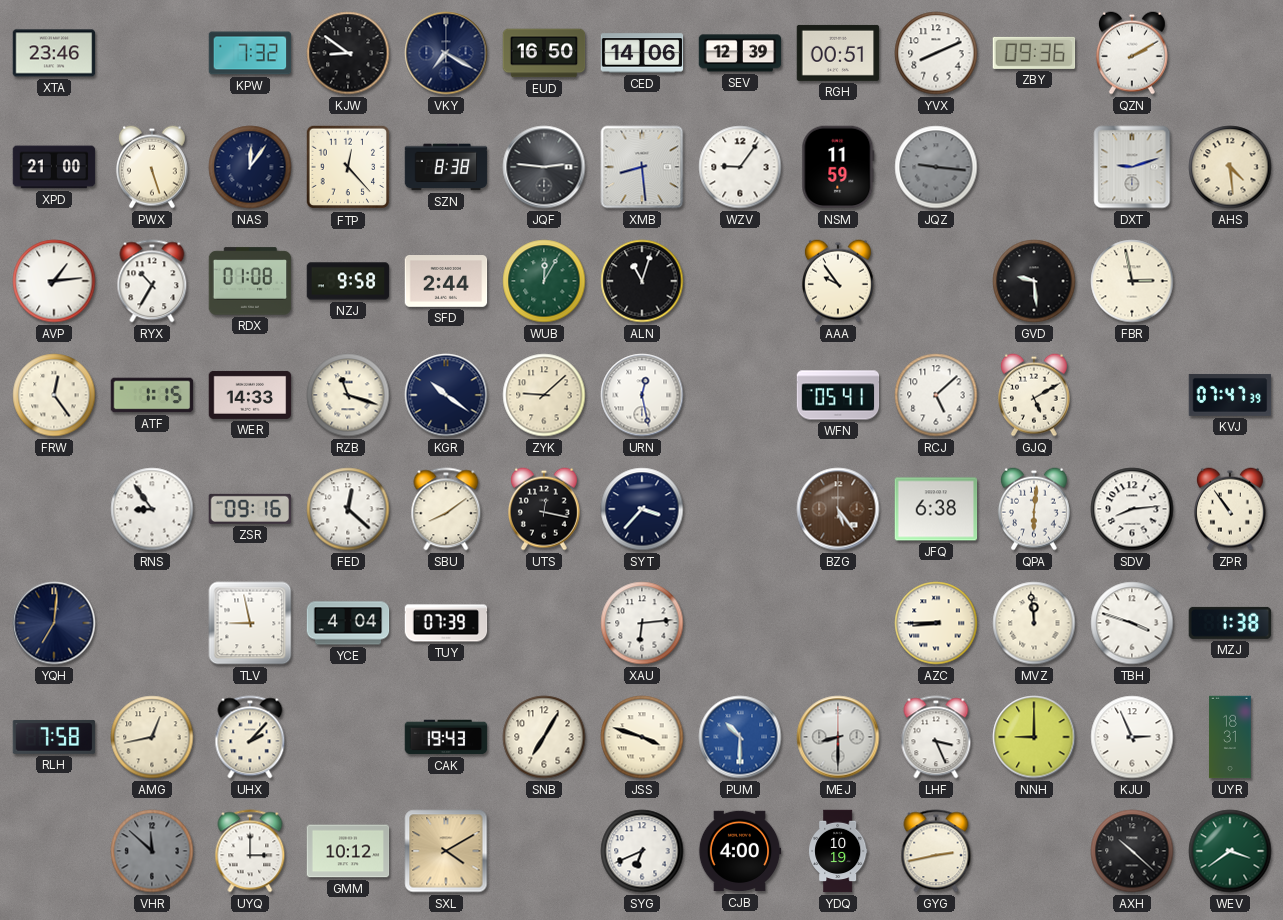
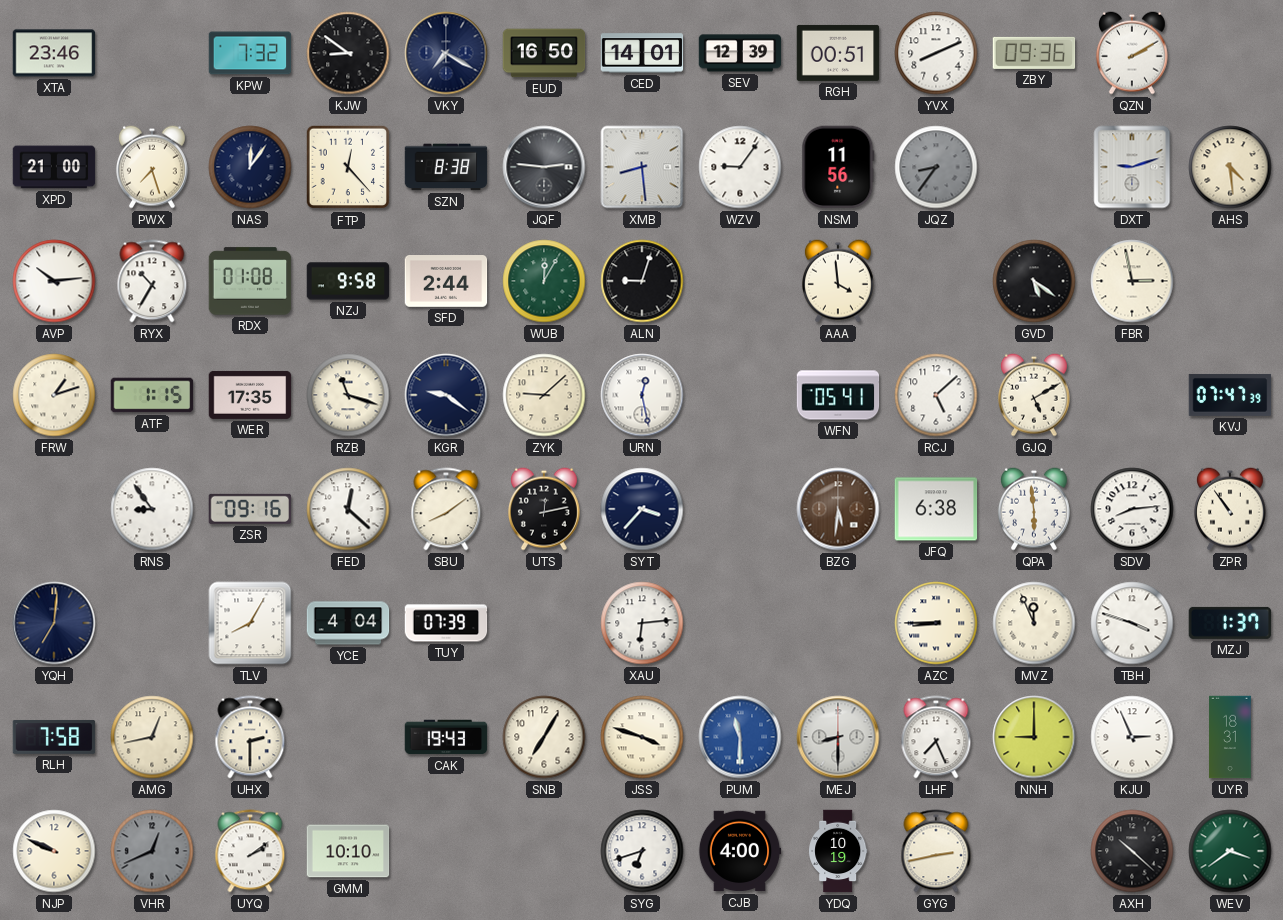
CED: 14:06 -> 14:01
PWX: 5:27 -> 7:27
NSM: 11:59 -> 11:56
JQZ: 9:16 -> 8:36
AVP: 1:14 -> 10:14
ALN: 11:03 -> 9:03
AAA: 9:54 -> 3:59
GVD: 9:29 -> 5:21
FRW: 12:24 -> 1:12
WER: 14:33 -> 17:35
KGR: 10:21 -> 9:21
UTS: 12:17 -> 12:13
BZG: 5:24 -> 5:31
QPA: 6:01 -> 5:59
TLV: 8:58 -> 8:05
MVZ: 11:59 -> 11:56
MZJ: 1:38 -> 1:37
UHX: 2:07 -> 2:30
PUM: 10:30 -> 11:30
LHF: 3:26 -> 7:26
NJP: none -> 9:49
VHR: 11:52 -> 12:41
UYQ: 3:00 -> 2:09
GMM: 10:12 -> 10:10
SXL: 4:10 -> none
SYG: 6:41 -> 6:42
